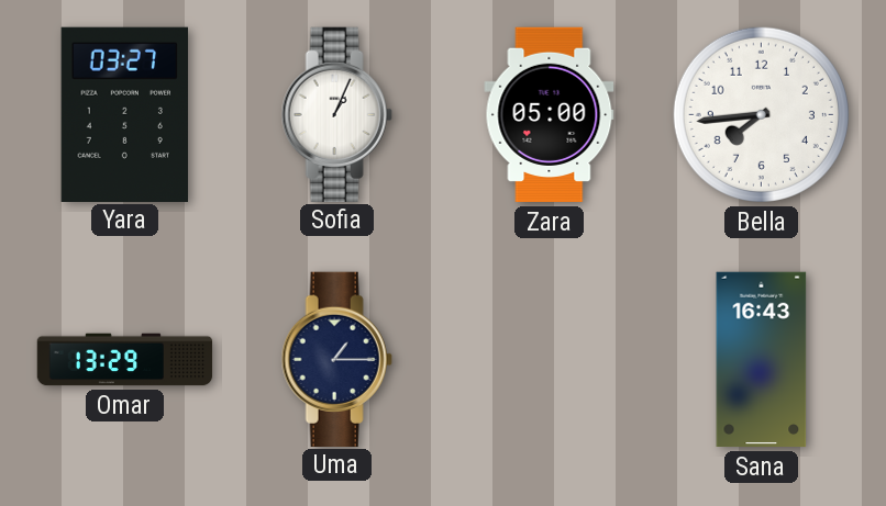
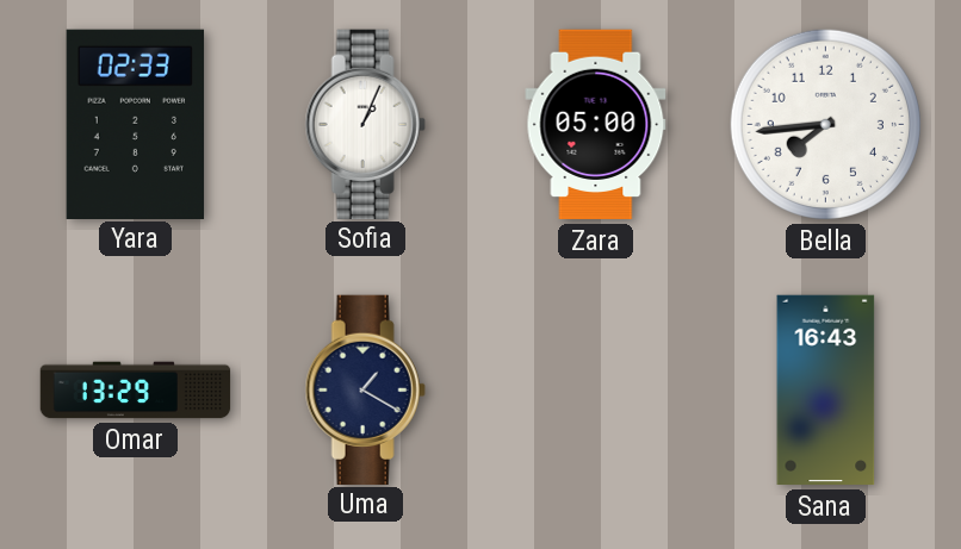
Yara: 03:27 -> 02:33
Uma: 1:15 -> 1:20
